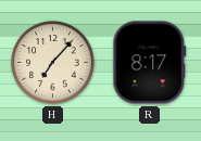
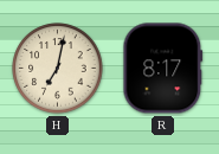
H: 7:07 -> 7:02
